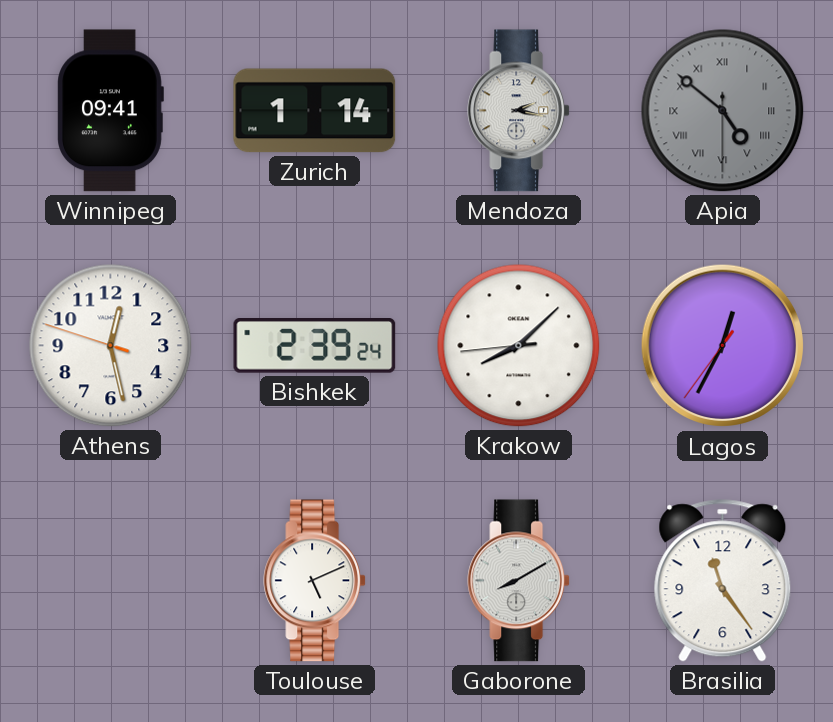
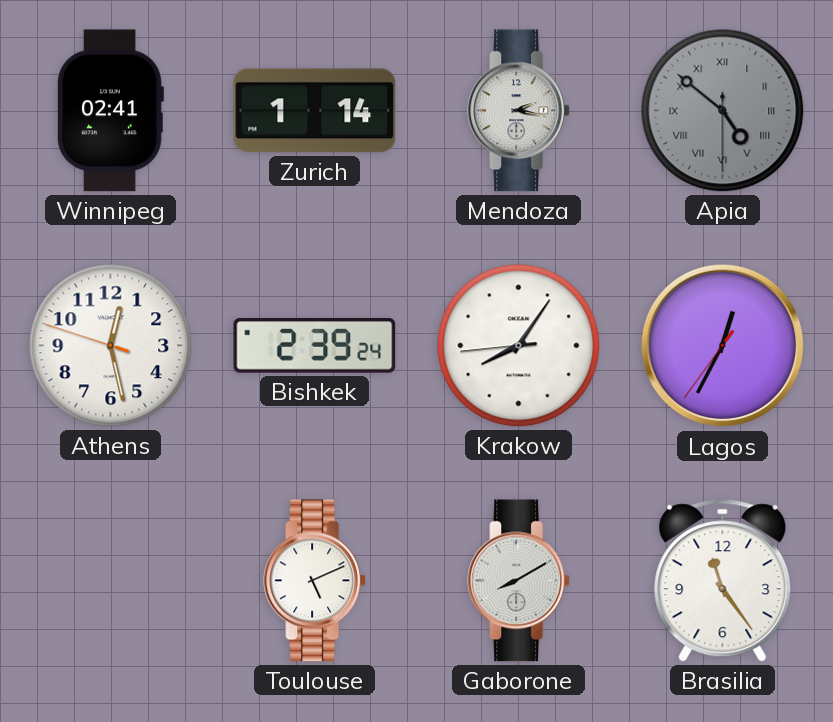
Winnipeg: 09:41 -> 02:41
Krakow: 8:07 -> 8:05
